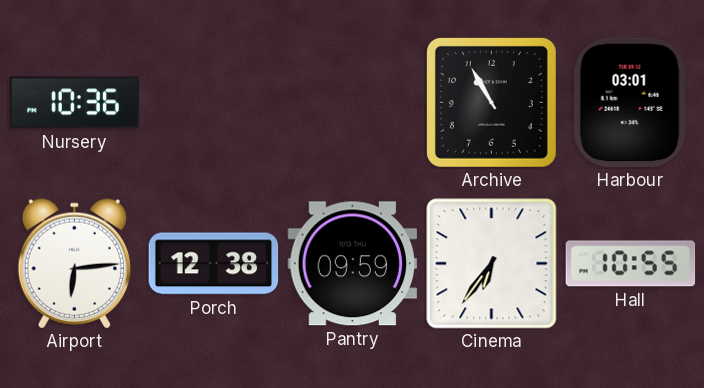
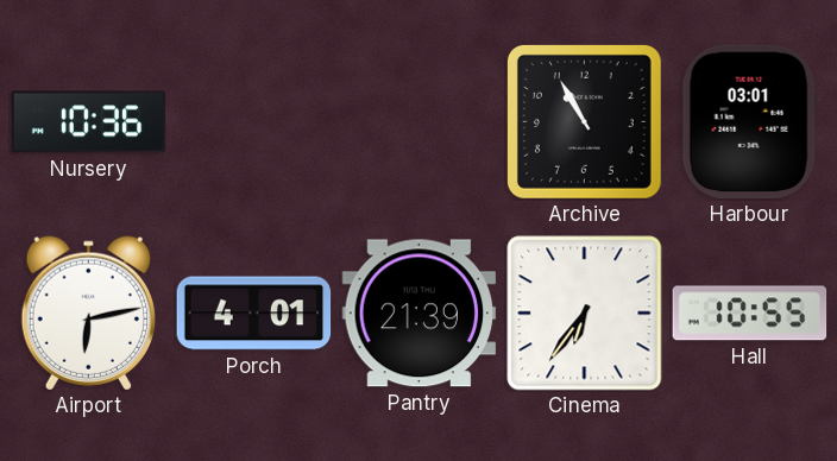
Airport: 6:14 -> 6:13
Porch: 12:38 -> 4:01
Pantry: 09:59 -> 21:39
